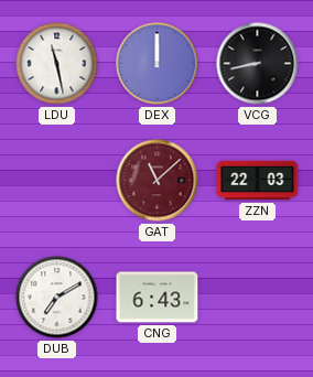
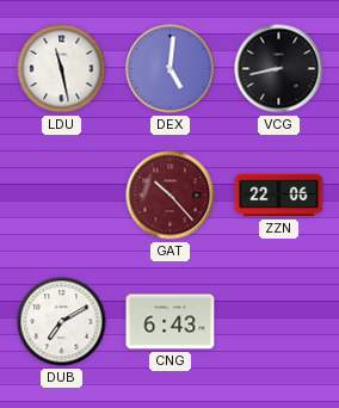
DEX: 12:00 -> 5:01
GAT: 11:08 -> 10:23
ZZN: 22:03 -> 22:06
